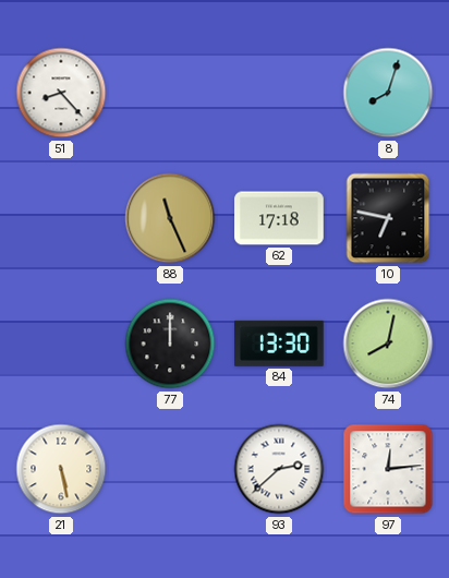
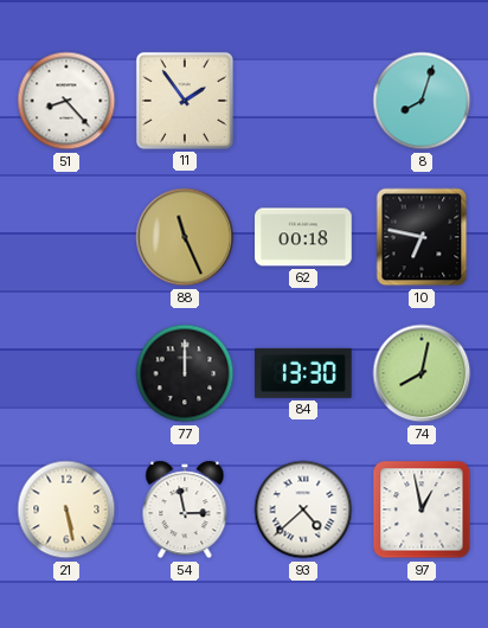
11: none -> 1:54
62: 17:18 -> 00:18
54: none -> 2:58
93: 2:38 -> 4:38
97: 12:14 -> 12:58
